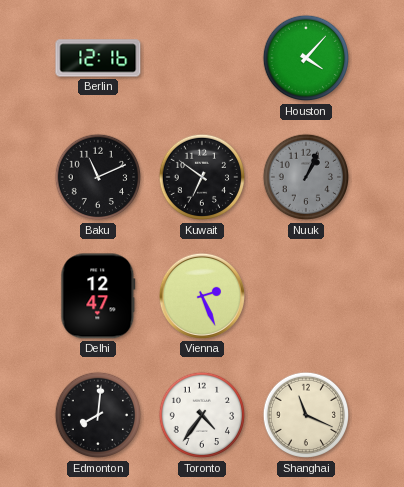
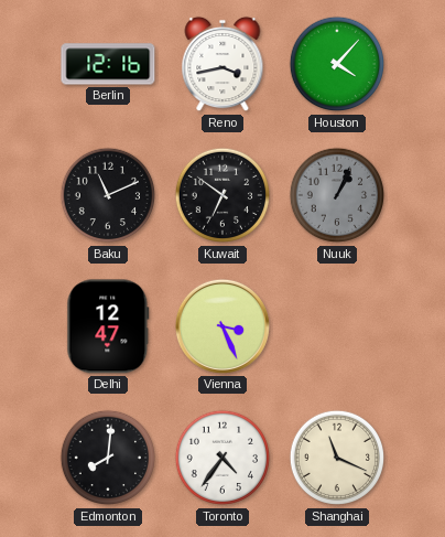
Reno: none -> 3:43
Vienna: 2:26 -> 3:26
